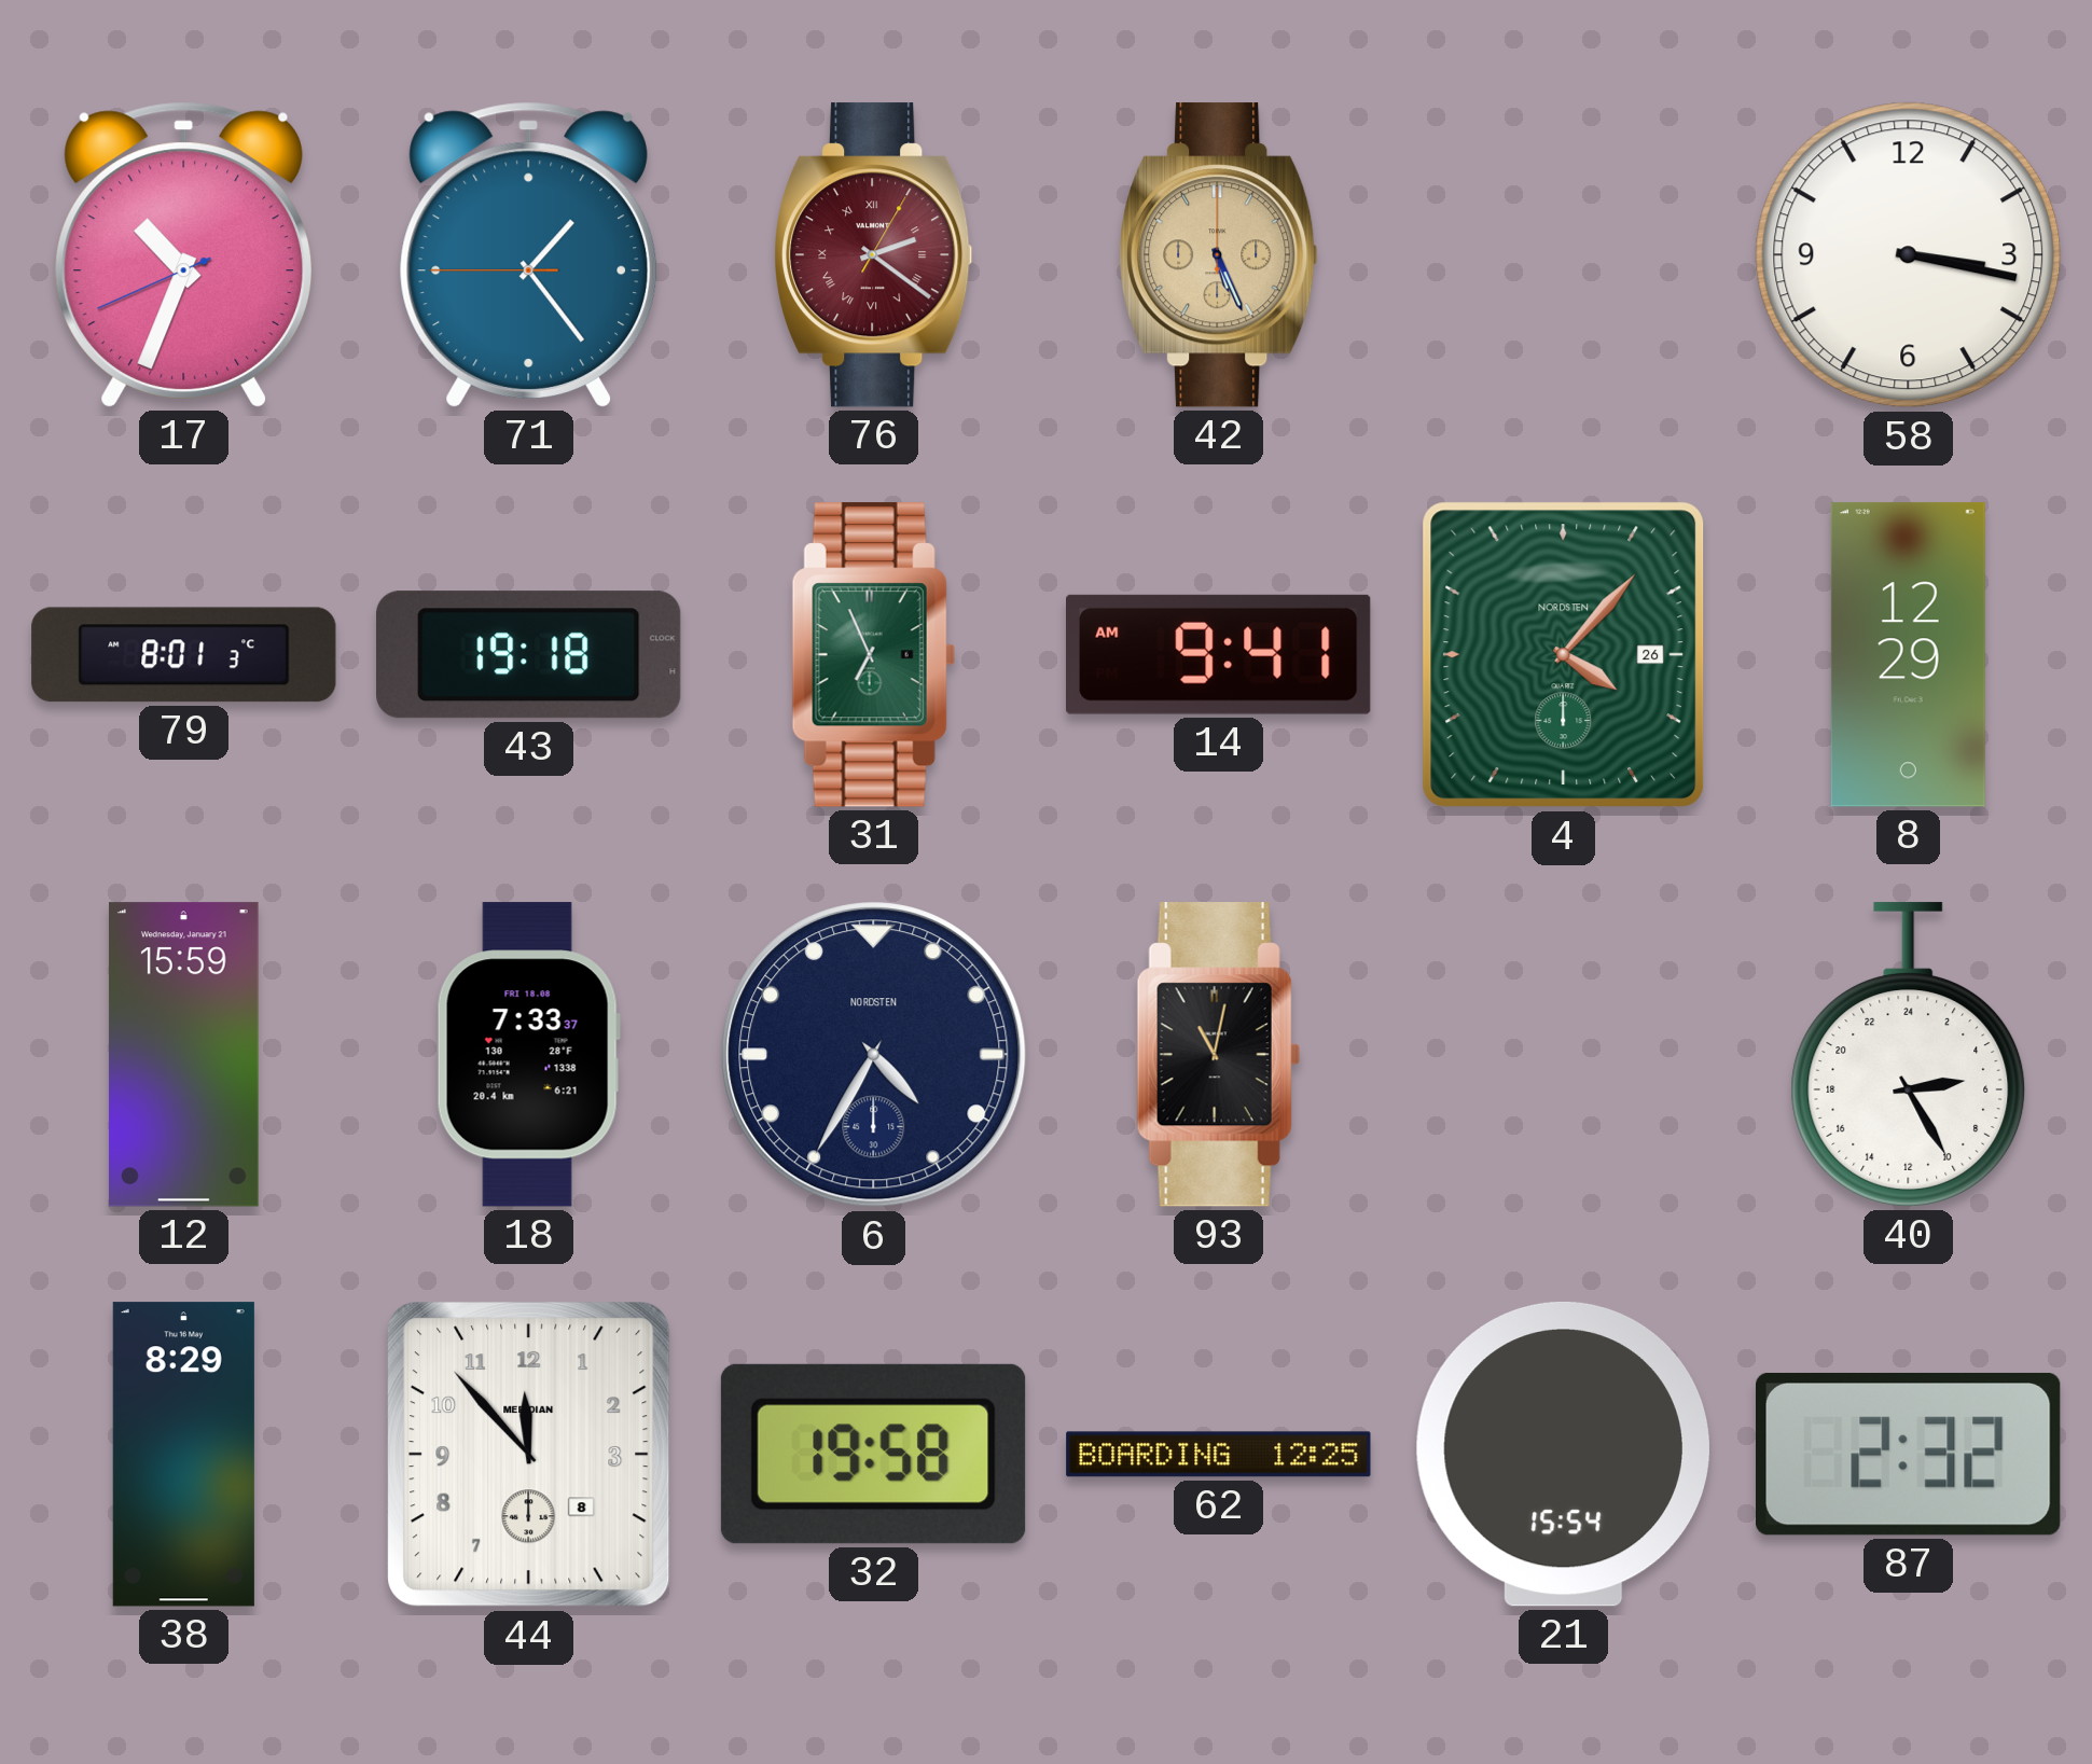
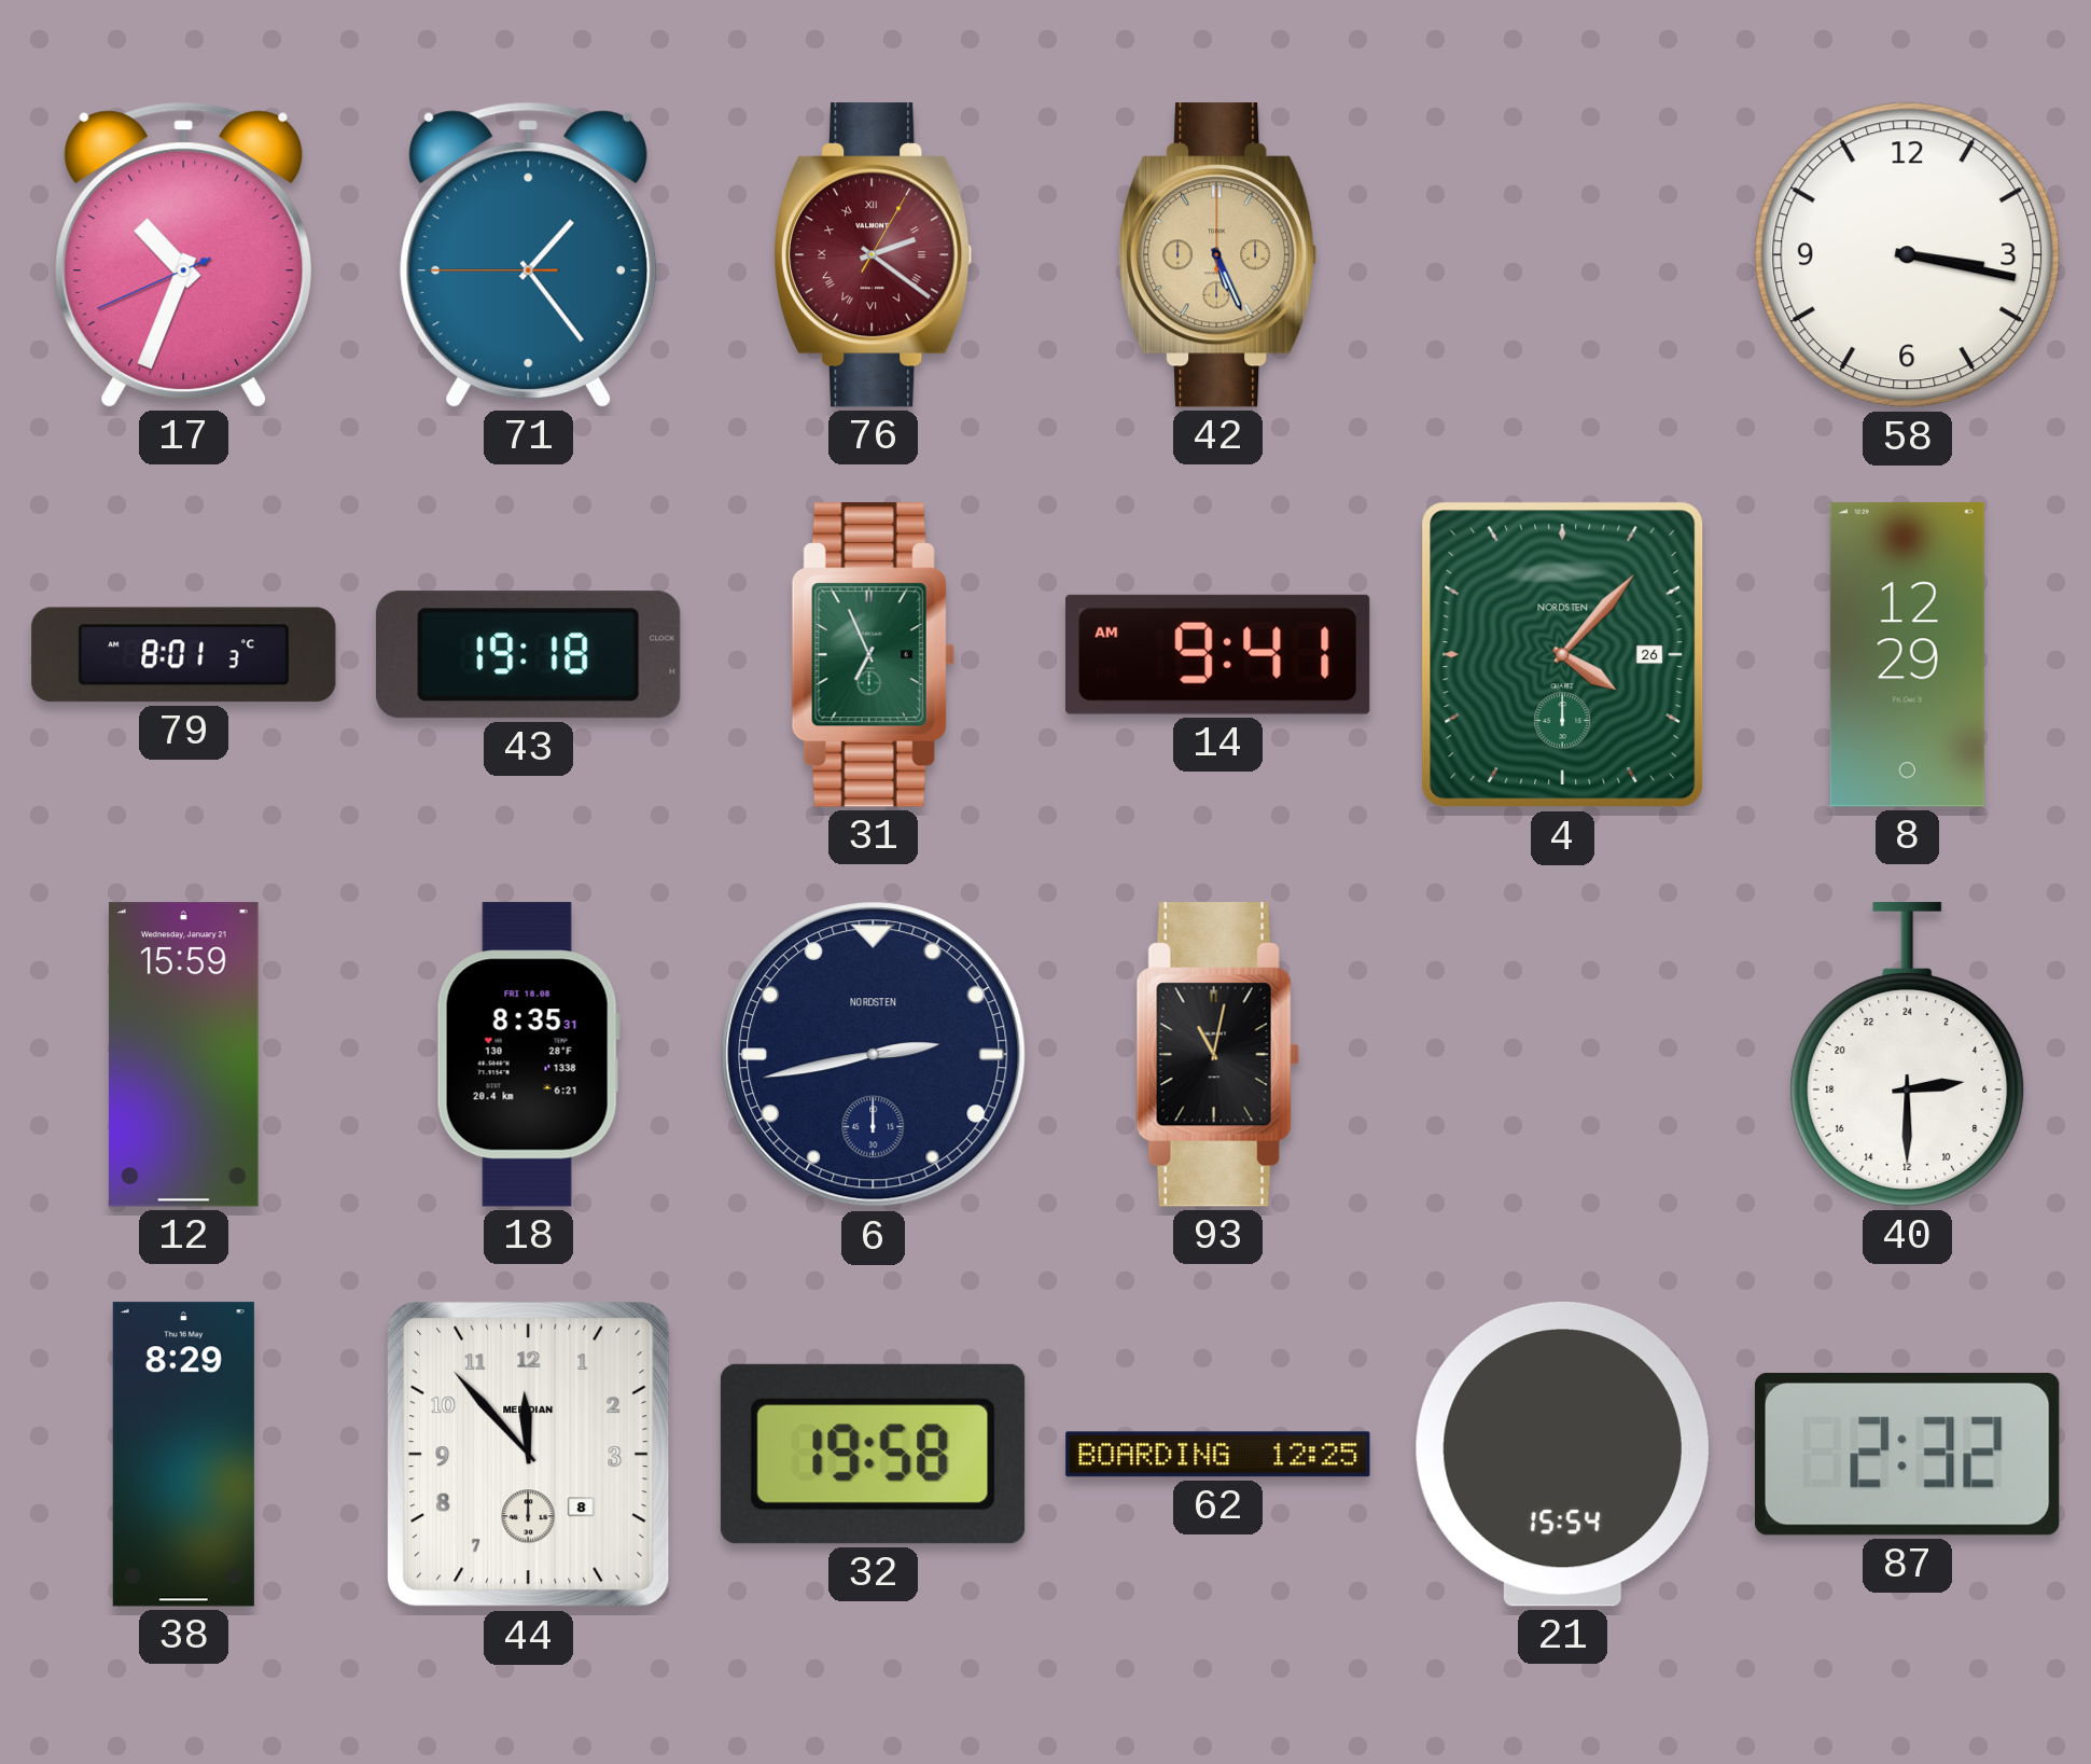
18: 7:33 -> 8:35
6: 4:35 -> 2:43
40: 5:25 -> 5:30
